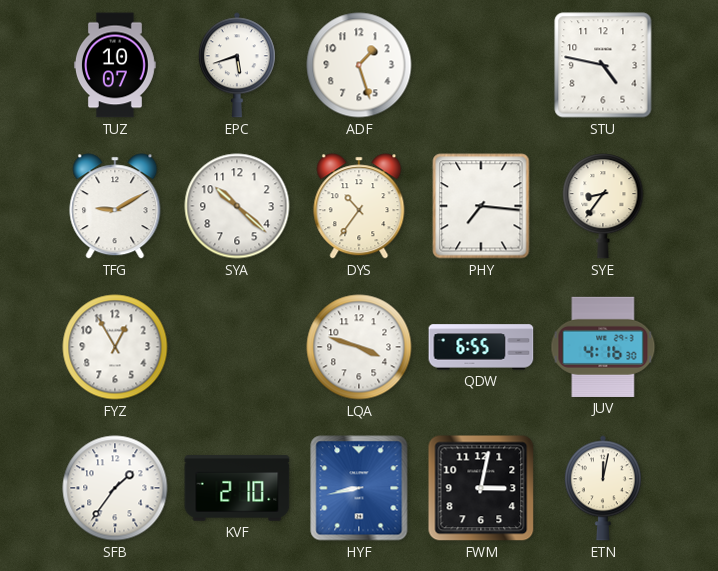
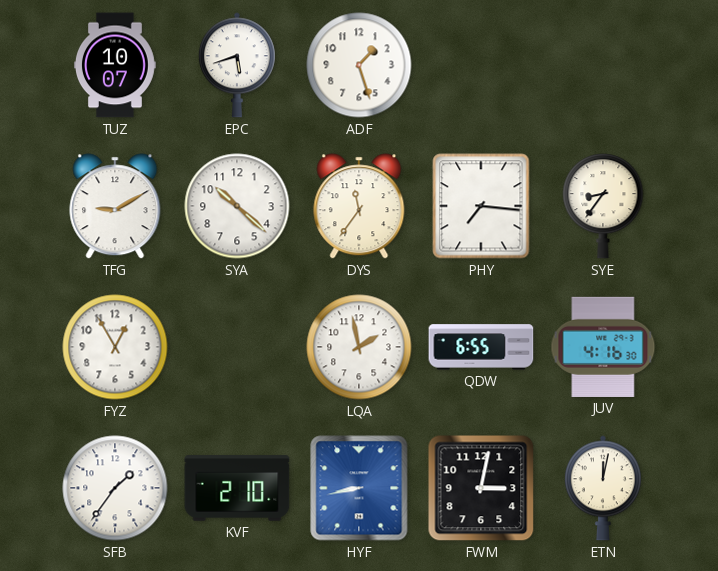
STU: 4:47 -> none
DYS: 10:36 -> 11:36
LQA: 3:48 -> 1:58
